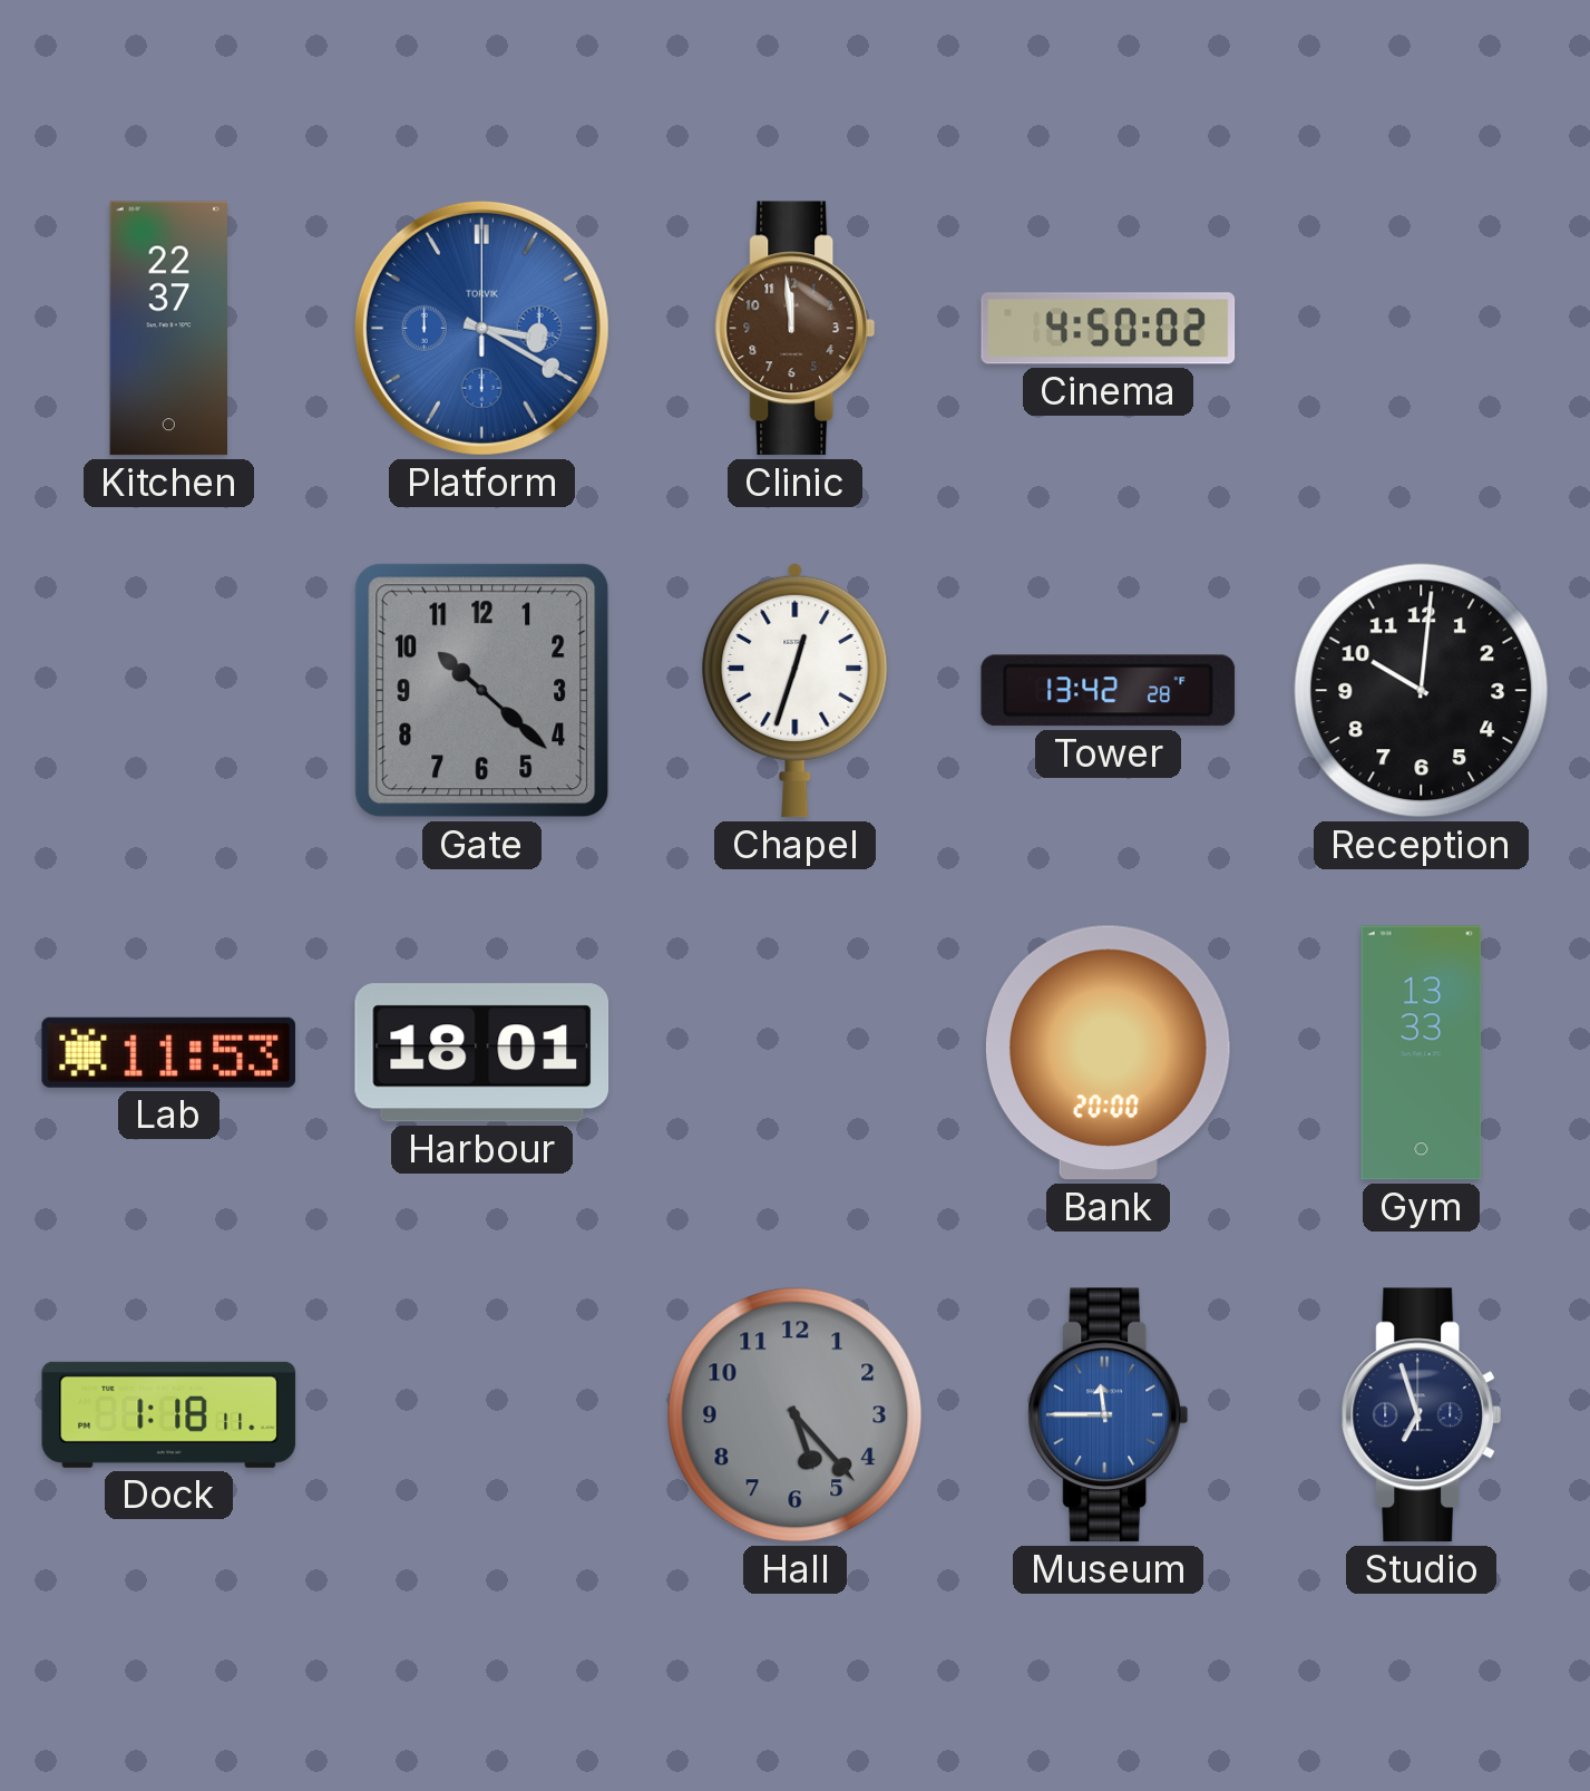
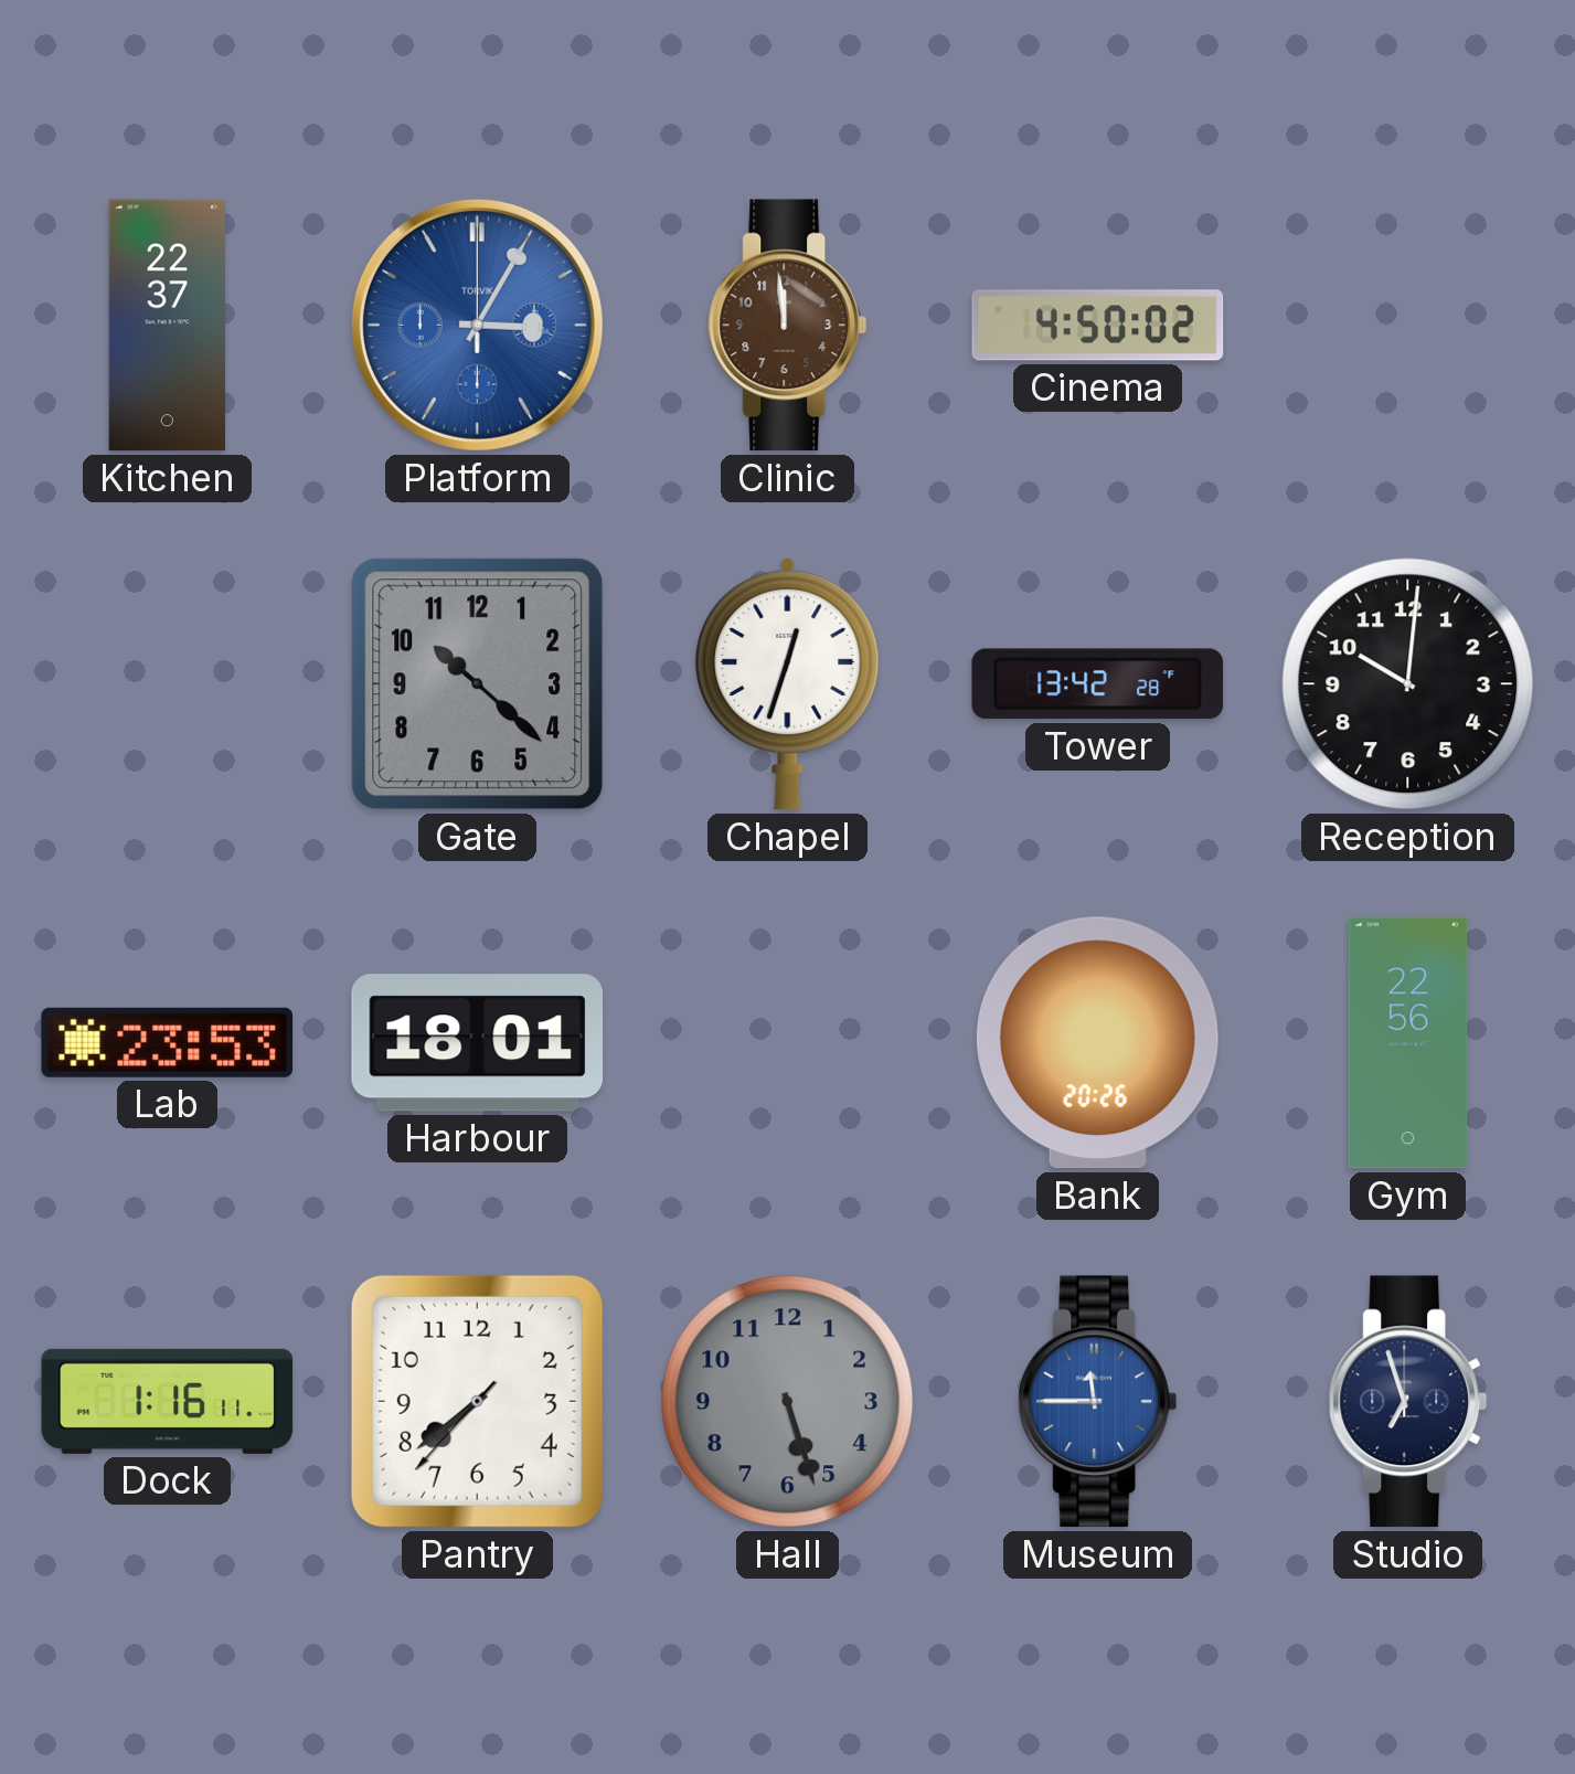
Platform: 3:20 -> 3:05
Lab: 11:53 -> 23:53
Bank: 20:00 -> 20:26
Gym: 13:33 -> 22:56
Dock: 1:18 -> 1:16
Pantry: none -> 7:38
Hall: 5:23 -> 5:27
